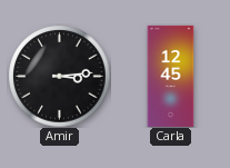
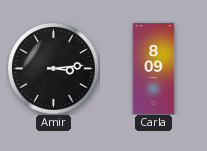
Carla: 12:45 -> 8:09
